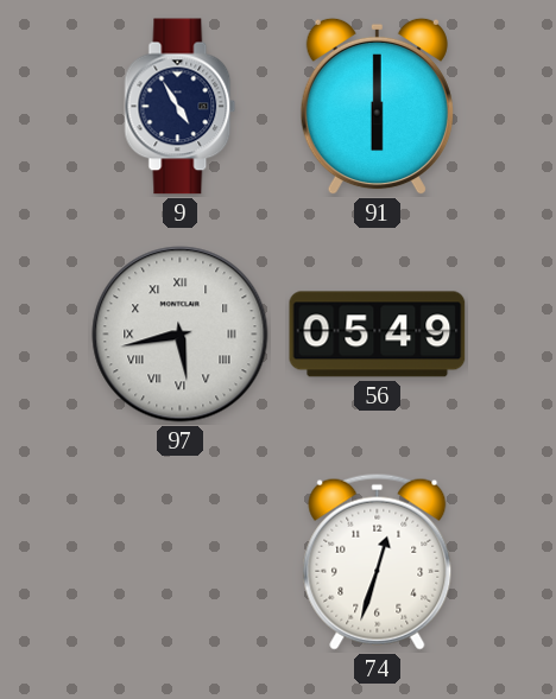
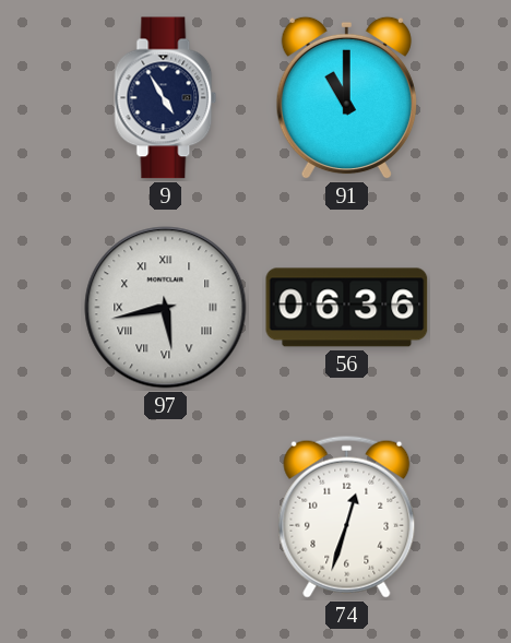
91: 6:00 -> 11:00
56: 05:49 -> 06:36
